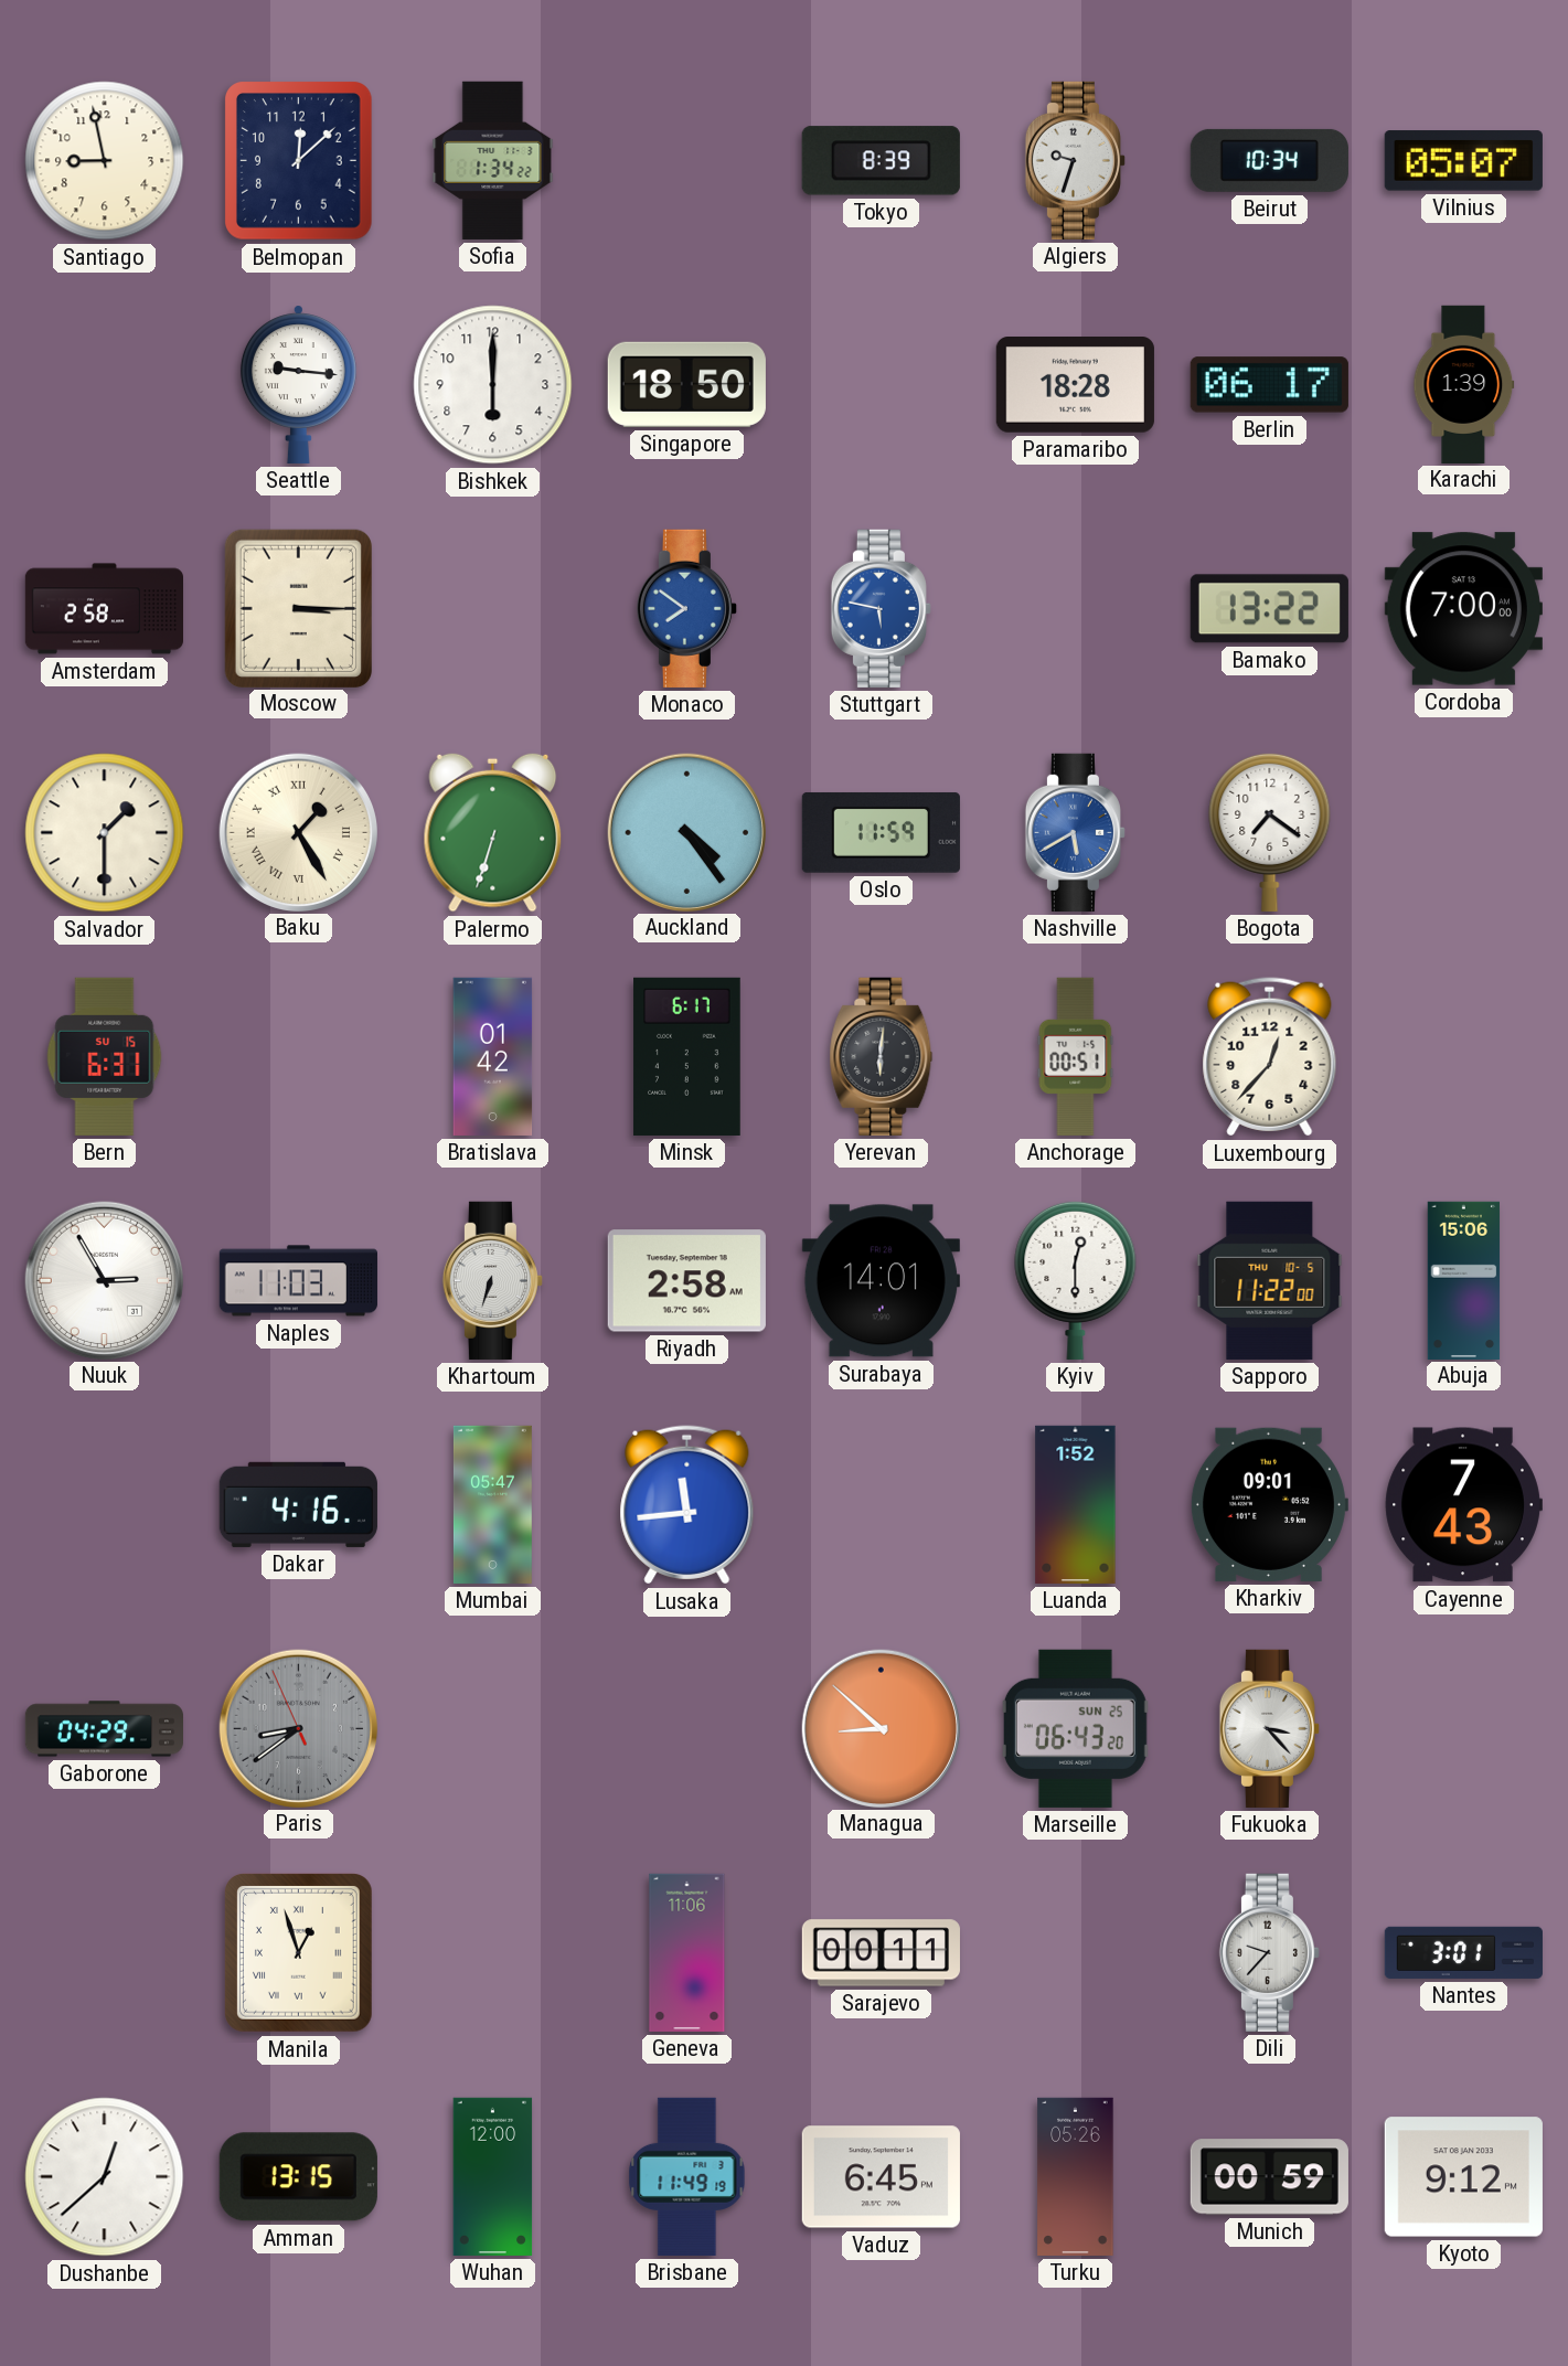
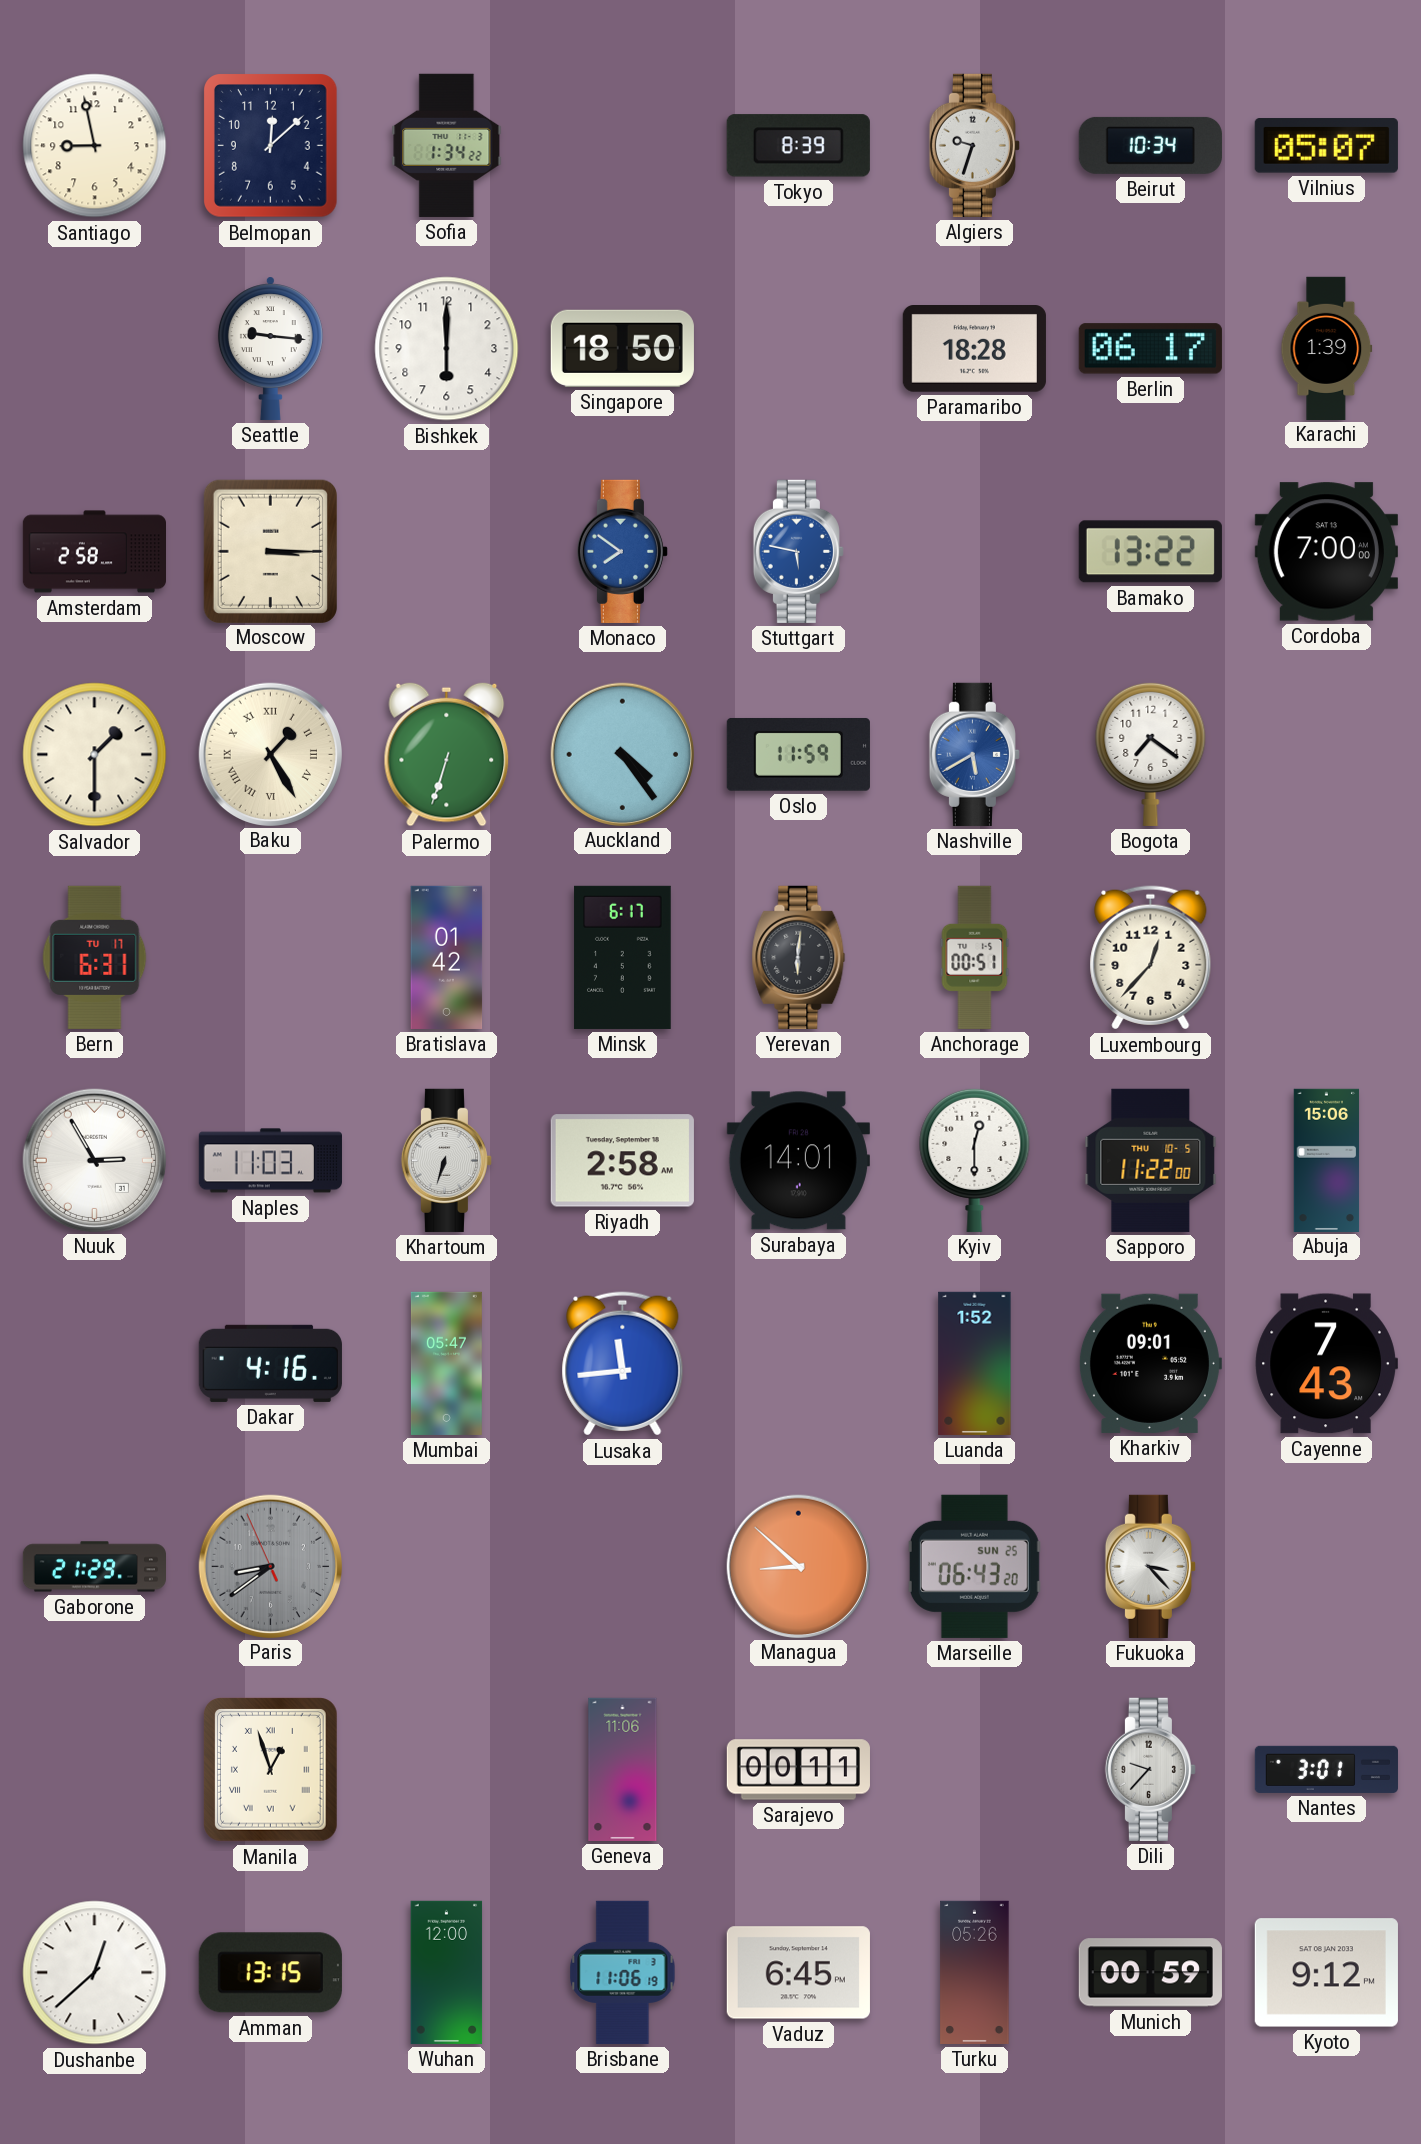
Bern date: SU 15 -> TU 17
Gaborone: 04:29 -> 21:29
Brisbane: 11:49 -> 11:06
